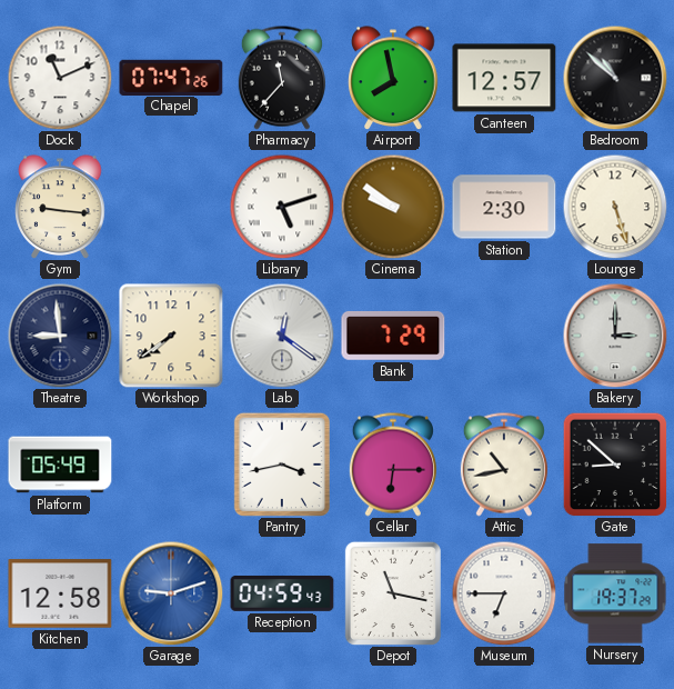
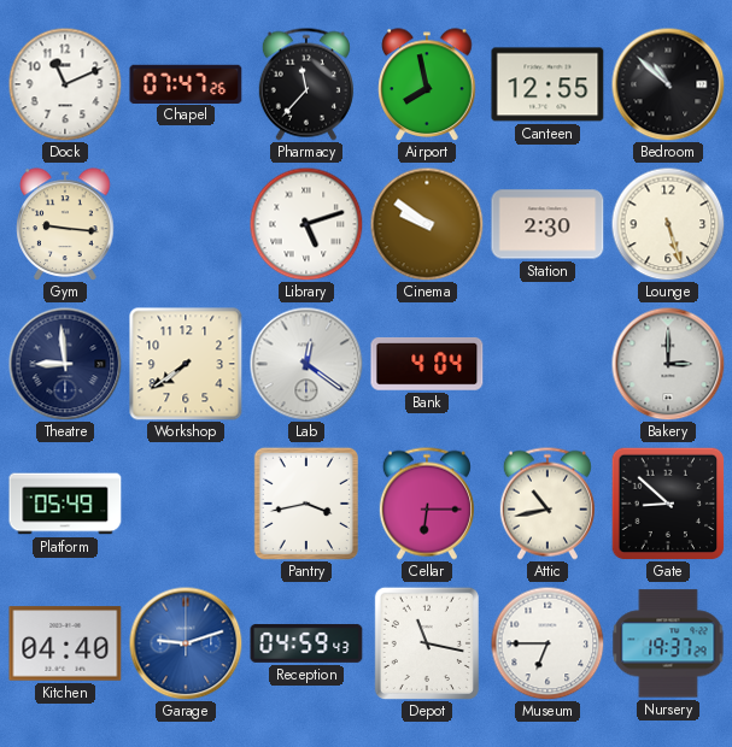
Canteen: 12:57 -> 12:55
Bank: 7:29 -> 4:04
Kitchen: 12:58 -> 04:40
